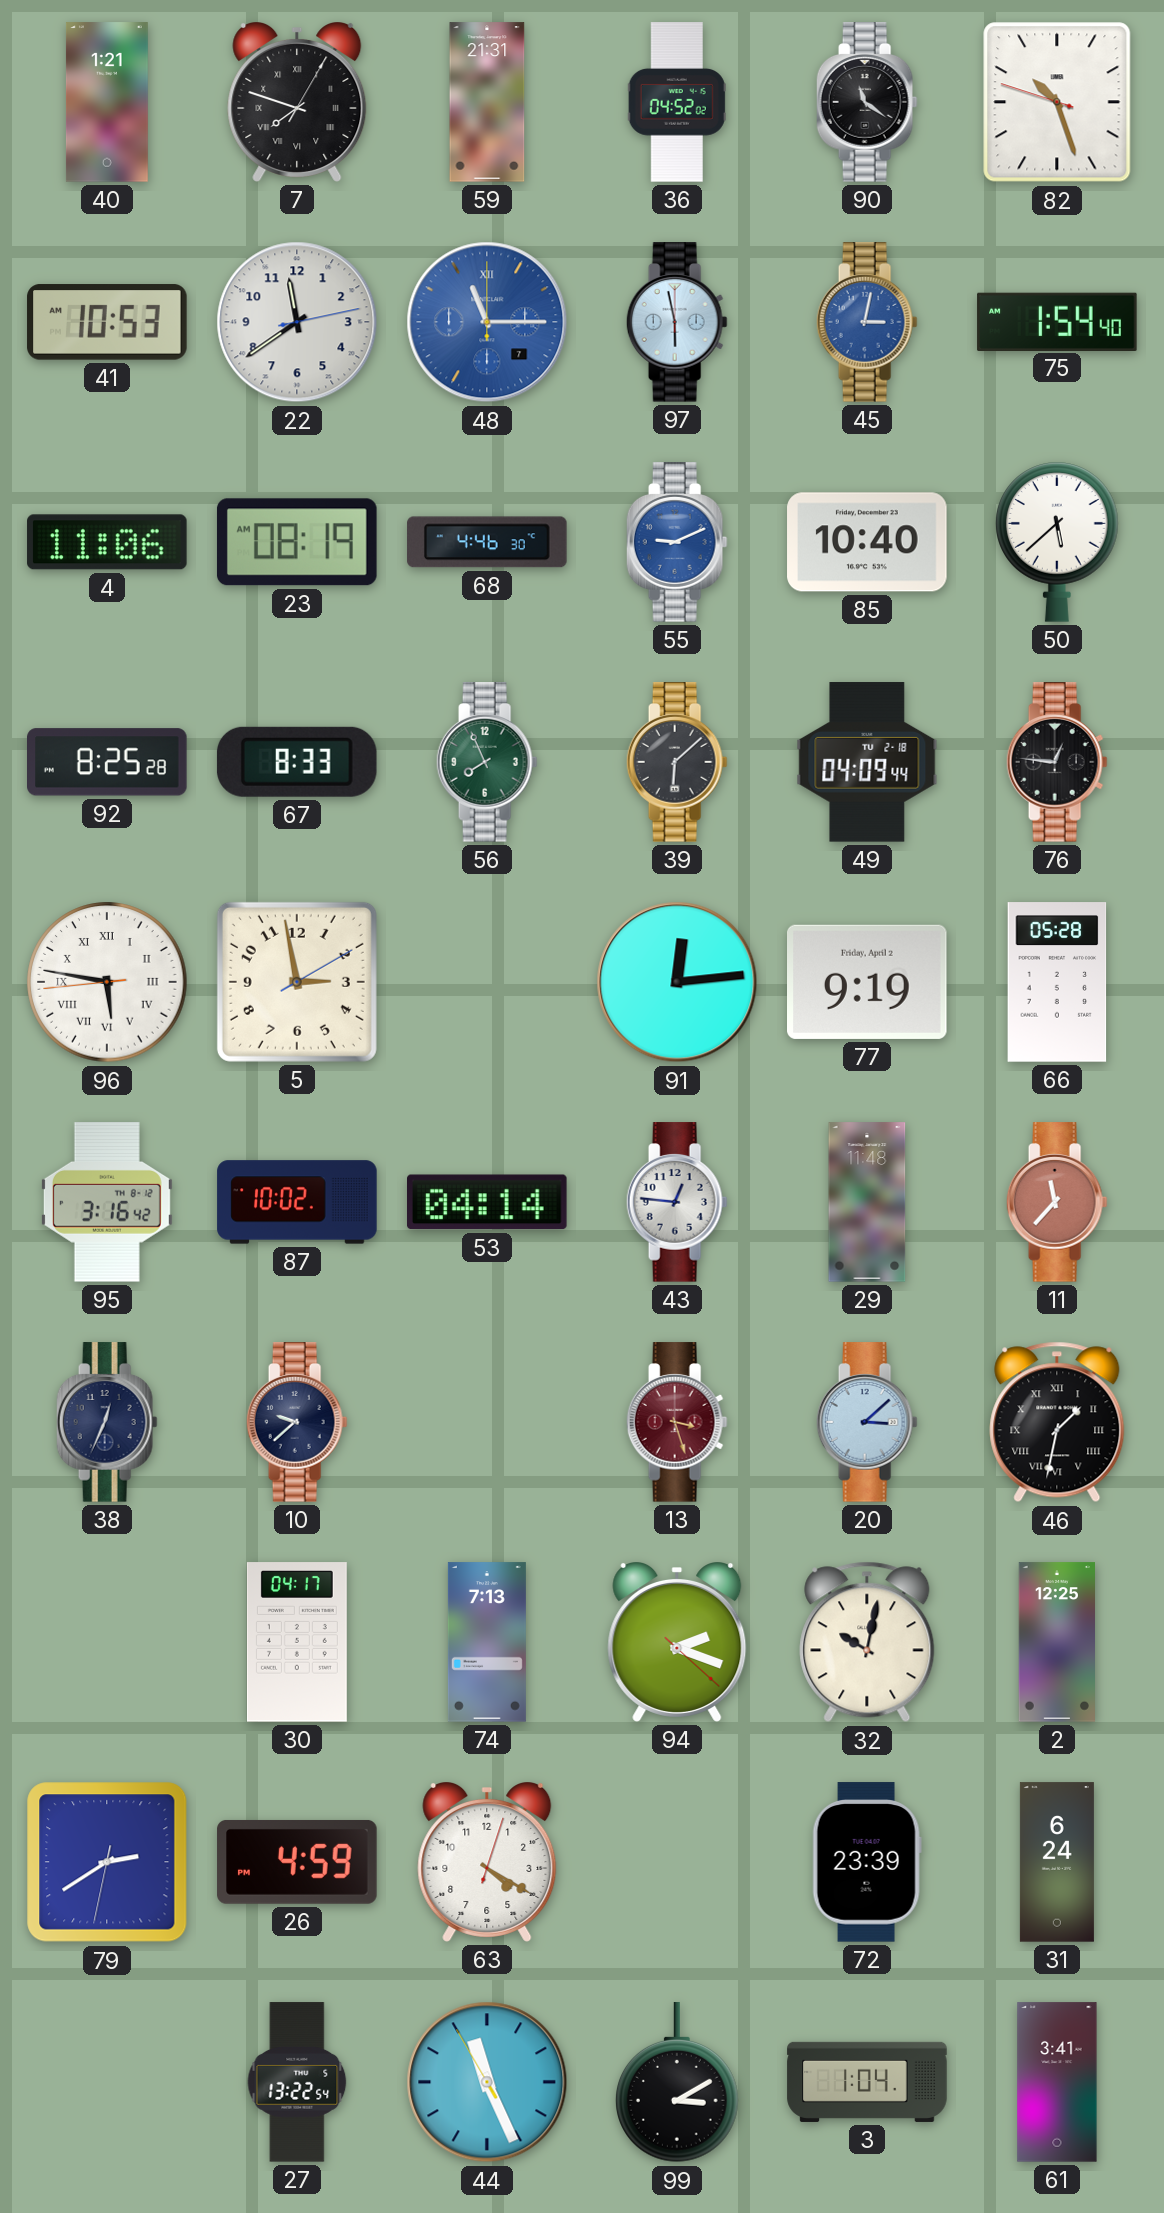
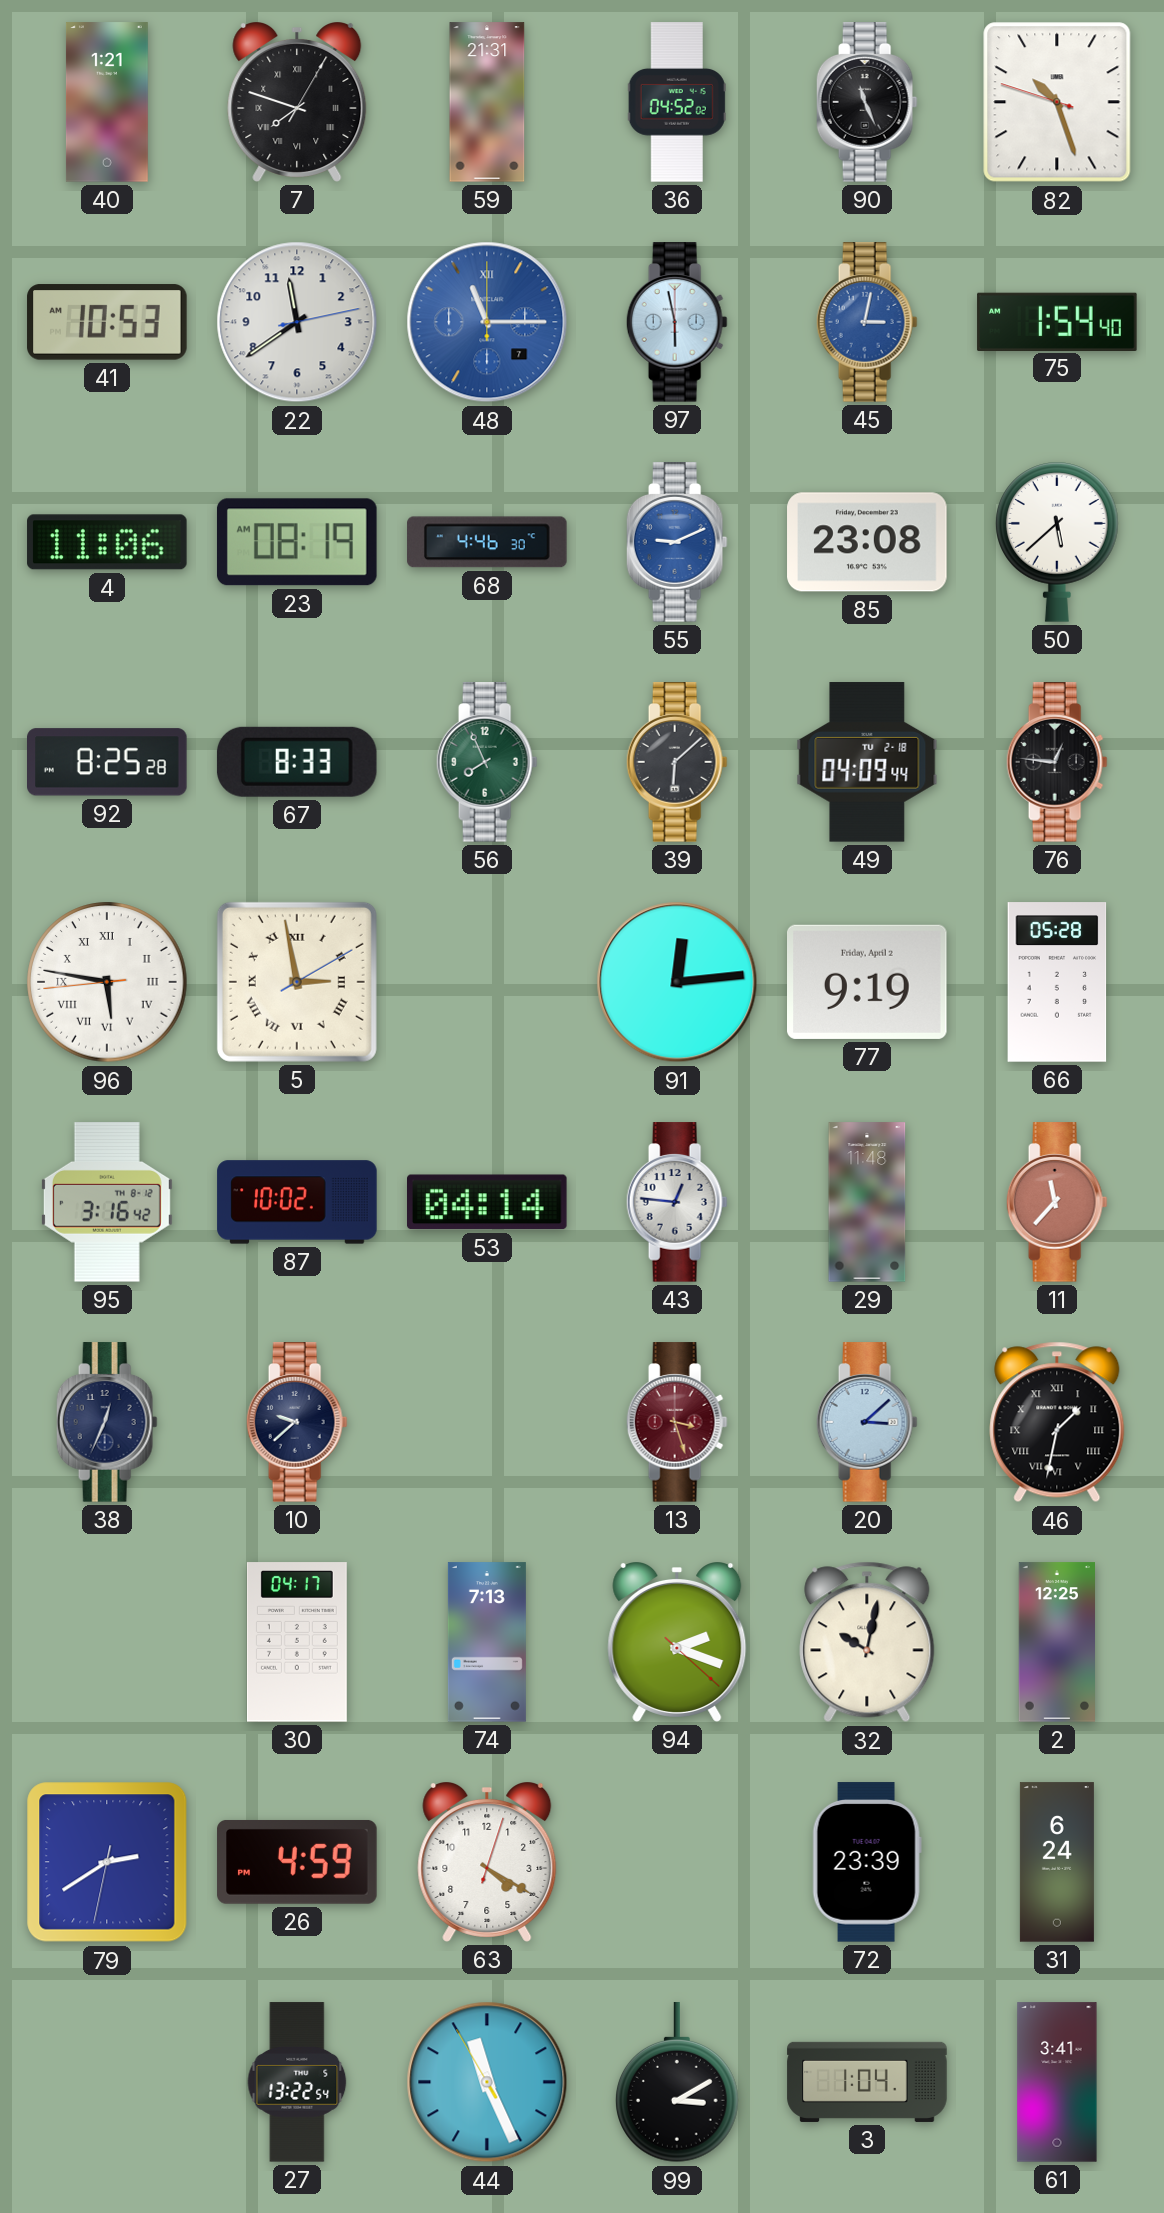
90: 11:21 -> 11:26
85: 10:40 -> 23:08
5 numerals: Arabic -> Roman
